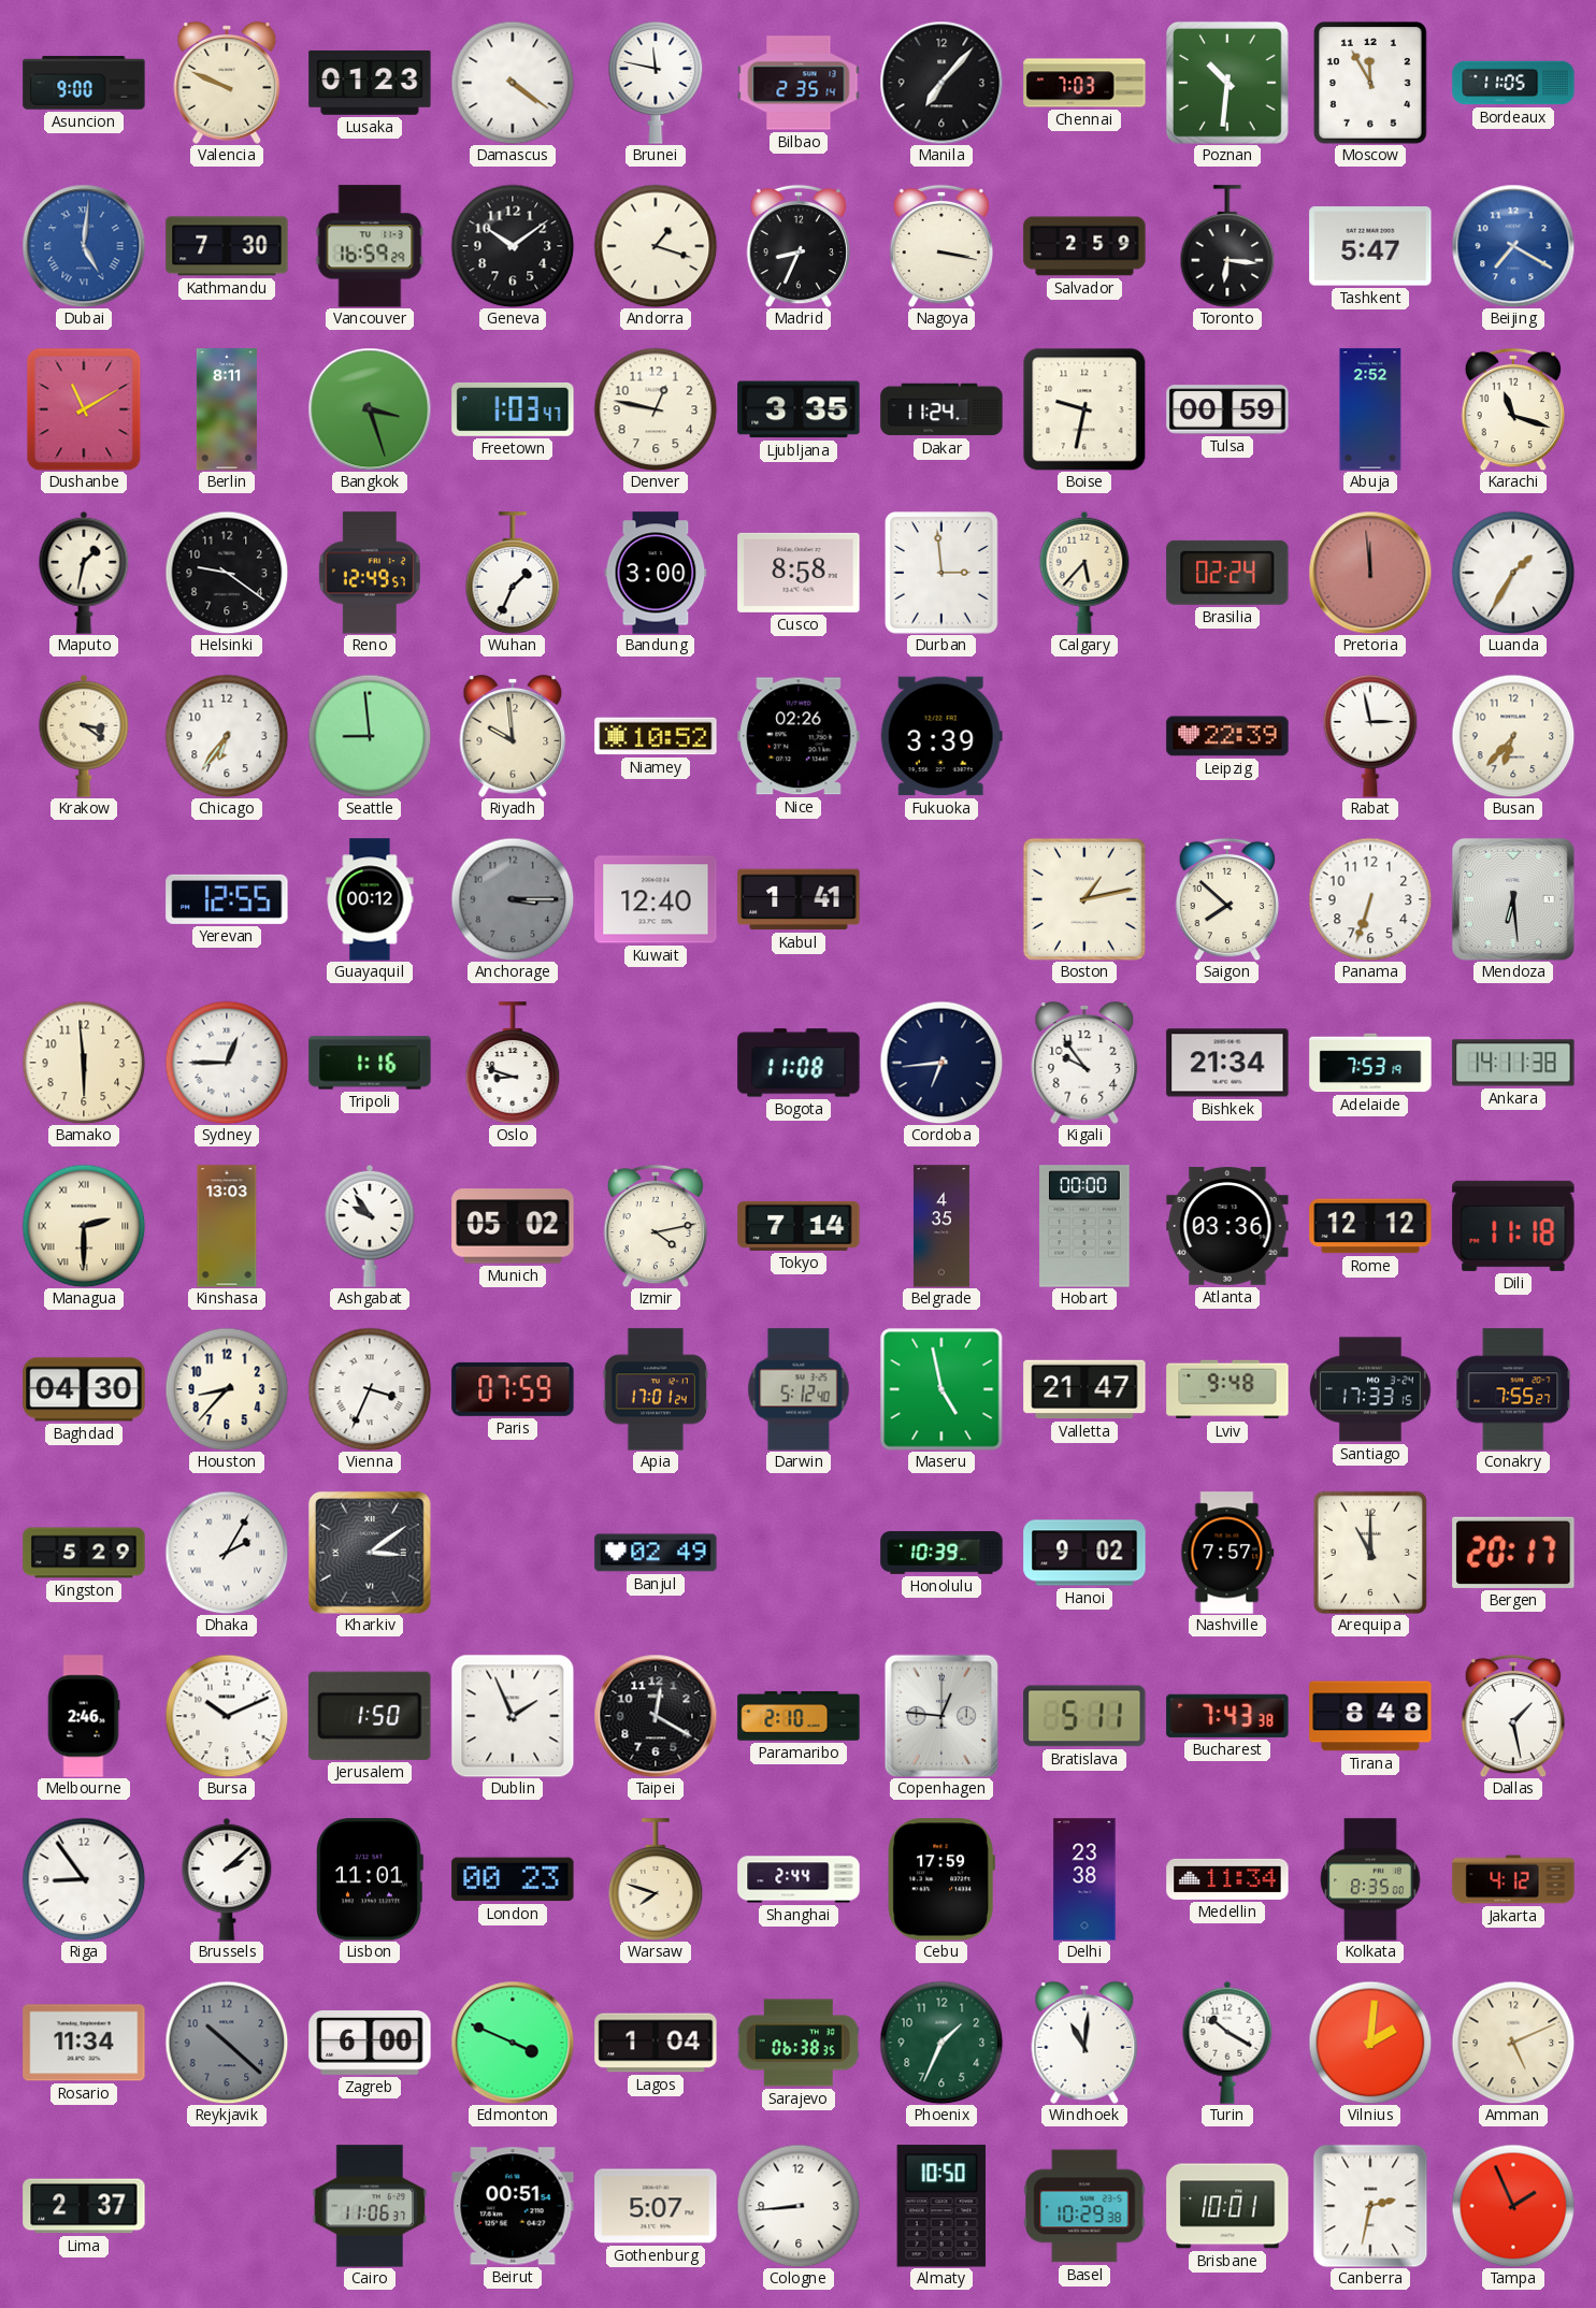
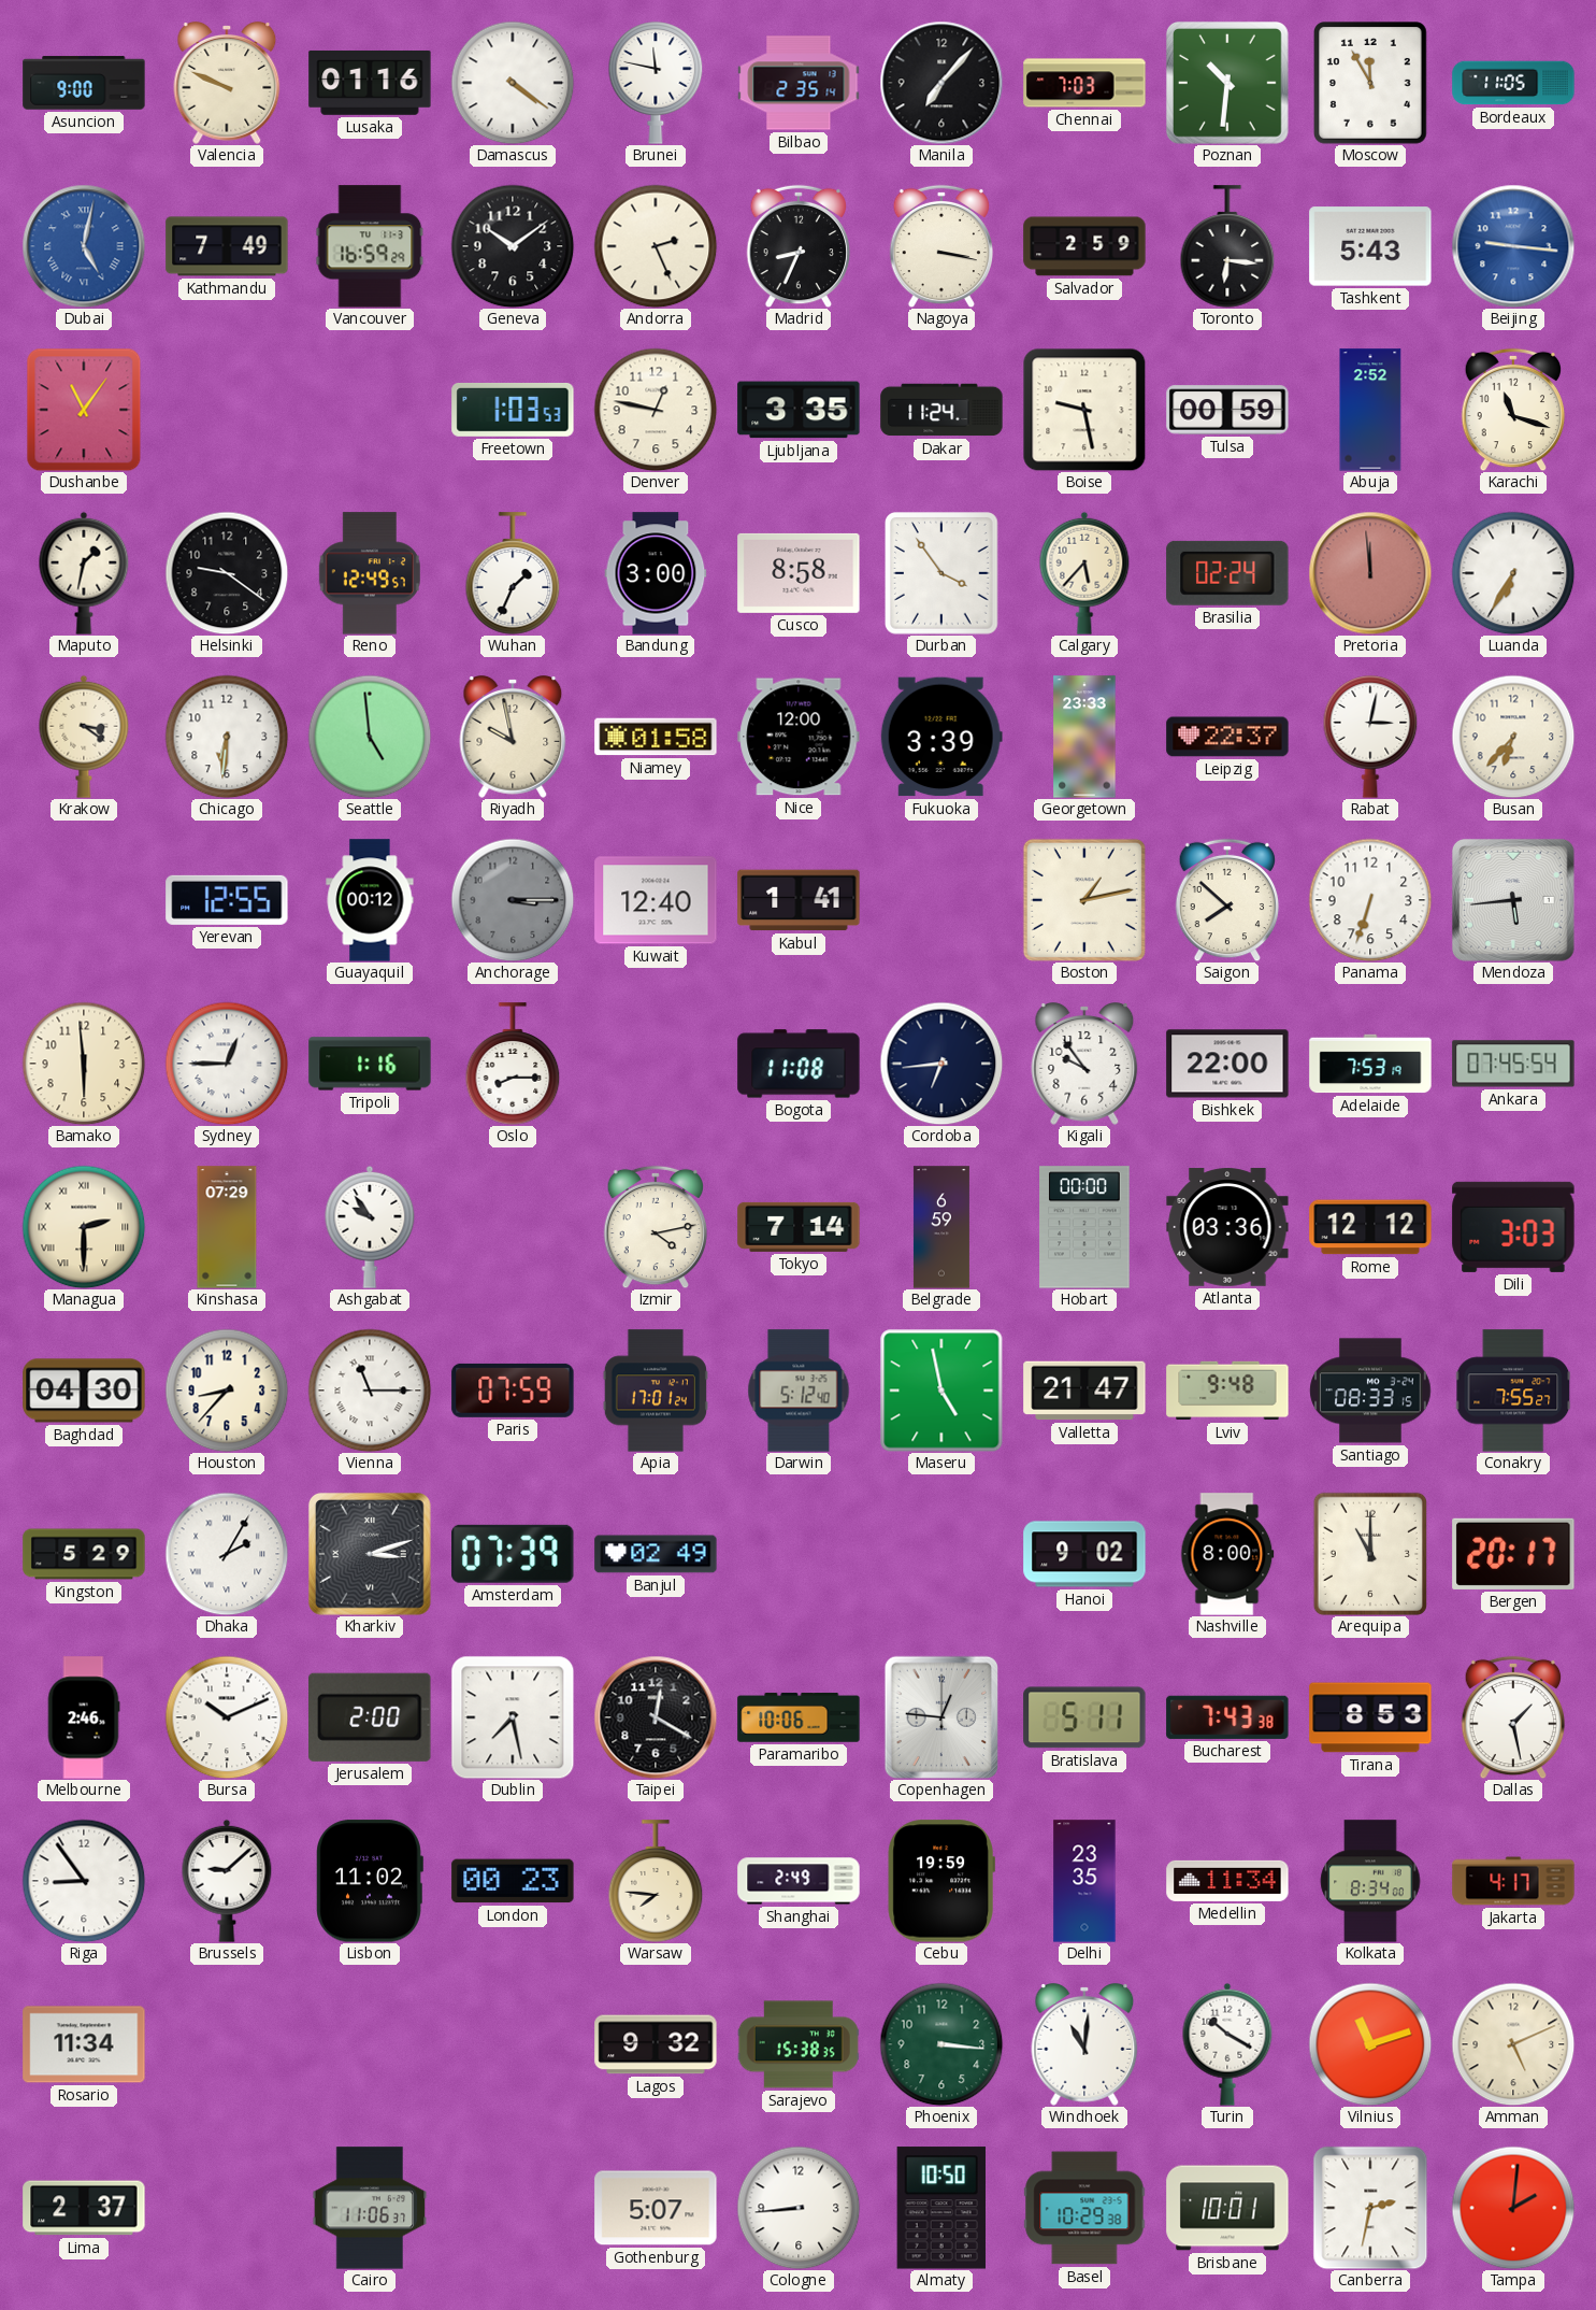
Lusaka: 01:23 -> 01:16
Dubai: 5:01 -> 5:02
Kathmandu: 7:30 -> 7:49
Andorra: 1:18 -> 2:26
Tashkent: 5:47 -> 5:43
Beijing: 7:20 -> 9:16
Dushanbe: 11:10 -> 11:06
Berlin: 8:11 -> none
Bangkok: 3:27 -> none
Freetown: 1:03:47 -> 1:03:53
Boise: 9:32 -> 9:28
Durban: 2:59 -> 3:54
Luanda: 1:35 -> 6:35
Chicago: 6:36 -> 6:31
Seattle: 8:59 -> 4:59
Riyadh: 9:59 -> 9:58
Niamey: 10:52 -> 01:58
Nice: 02:26 -> 12:00
Georgetown: none -> 23:33
Leipzig: 22:39 -> 22:37
Rabat: 2:58 -> 3:02
Mendoza: 6:29 -> 5:44
Oslo: 8:48 -> 8:15
Bishkek: 21:34 -> 22:00
Ankara: 14:11 -> 07:45
Kinshasa: 13:03 -> 07:29
Munich: 05:02 -> none
Belgrade: 4:35 -> 6:59
Dili: 11:18 -> 3:03
Vienna: 3:34 -> 11:15
Santiago: 17:33 -> 08:33
Kharkiv: 3:09 -> 3:12
Amsterdam: none -> 07:39
Honolulu: 10:39 -> none
Nashville: 7:57 -> 8:00
Jerusalem: 1:50 -> 2:00
Dublin: 1:56 -> 7:28
Paramaribo: 2:10 -> 10:06
Tirana: 8:48 -> 8:53
Brussels: 2:08 -> 9:08
Lisbon: 11:01 -> 11:02
Warsaw: 7:48 -> 7:46
Shanghai: 2:44 -> 2:49
Cebu: 17:59 -> 19:59
Delhi: 23:38 -> 23:35
Kolkata: 8:35 -> 8:34
Jakarta: 4:12 -> 4:17
Reykjavik: 10:22 -> none
Zagreb: 6:00 -> none
Edmonton: 3:49 -> none
Lagos: 1:04 -> 9:32
Sarajevo: 06:38 -> 15:38
Phoenix: 1:34 -> 3:16
Vilnius: 2:01 -> 11:12
Beirut: 00:51 -> none
Tampa: 1:56 -> 2:01
